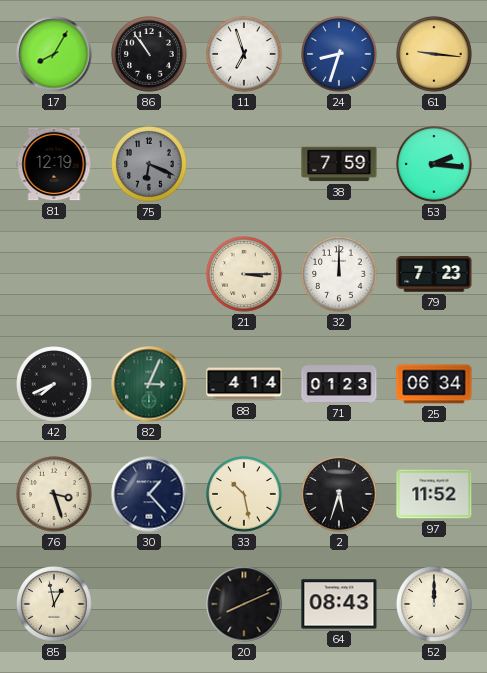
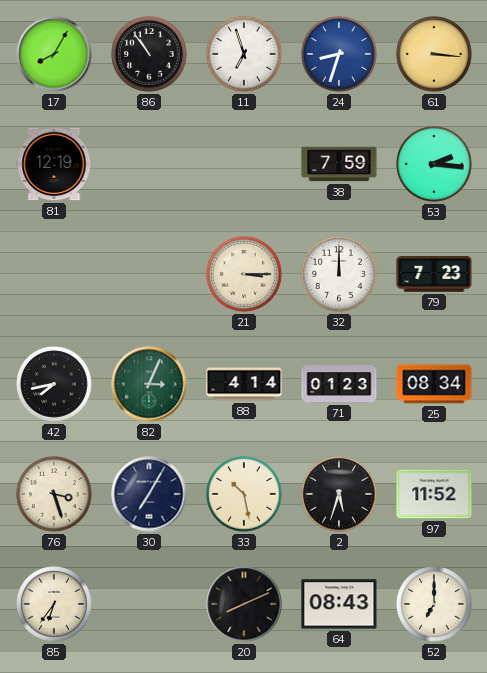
61: 9:16 -> 3:16
75: 6:19 -> none
42: 7:41 -> 7:43
25: 06:34 -> 08:34
30: 1:23 -> 7:05
85: 12:58 -> 6:36
52: 12:00 -> 7:00
